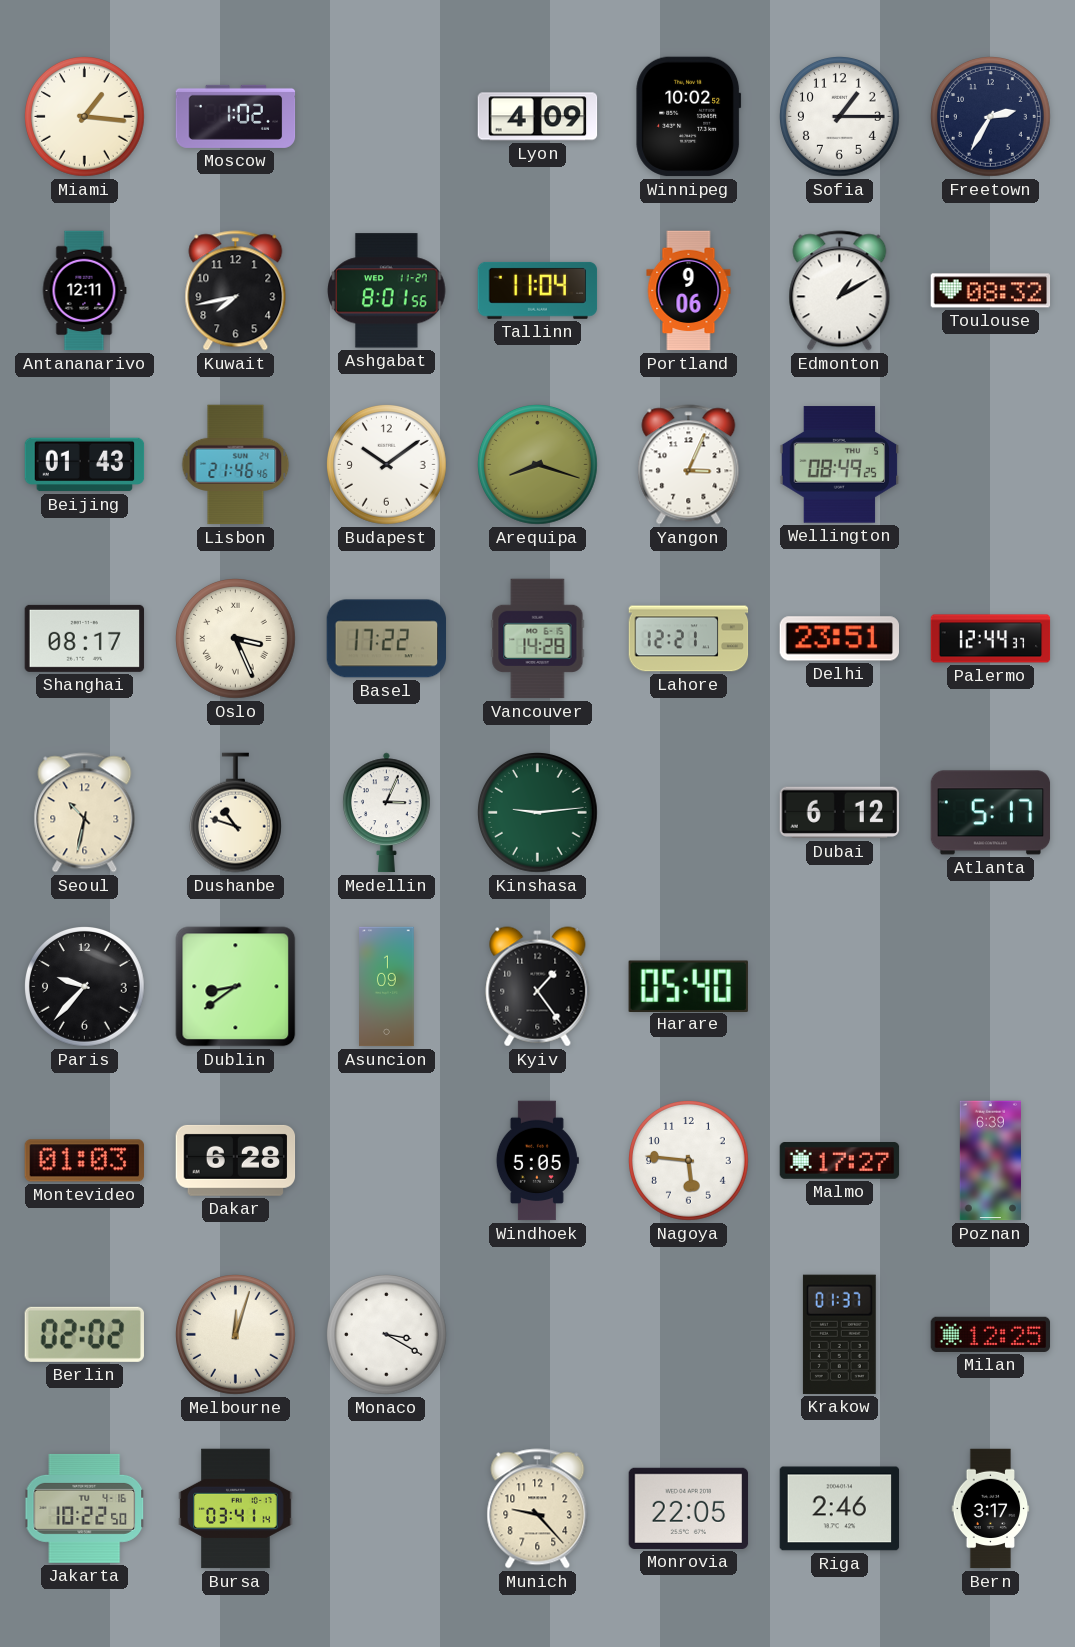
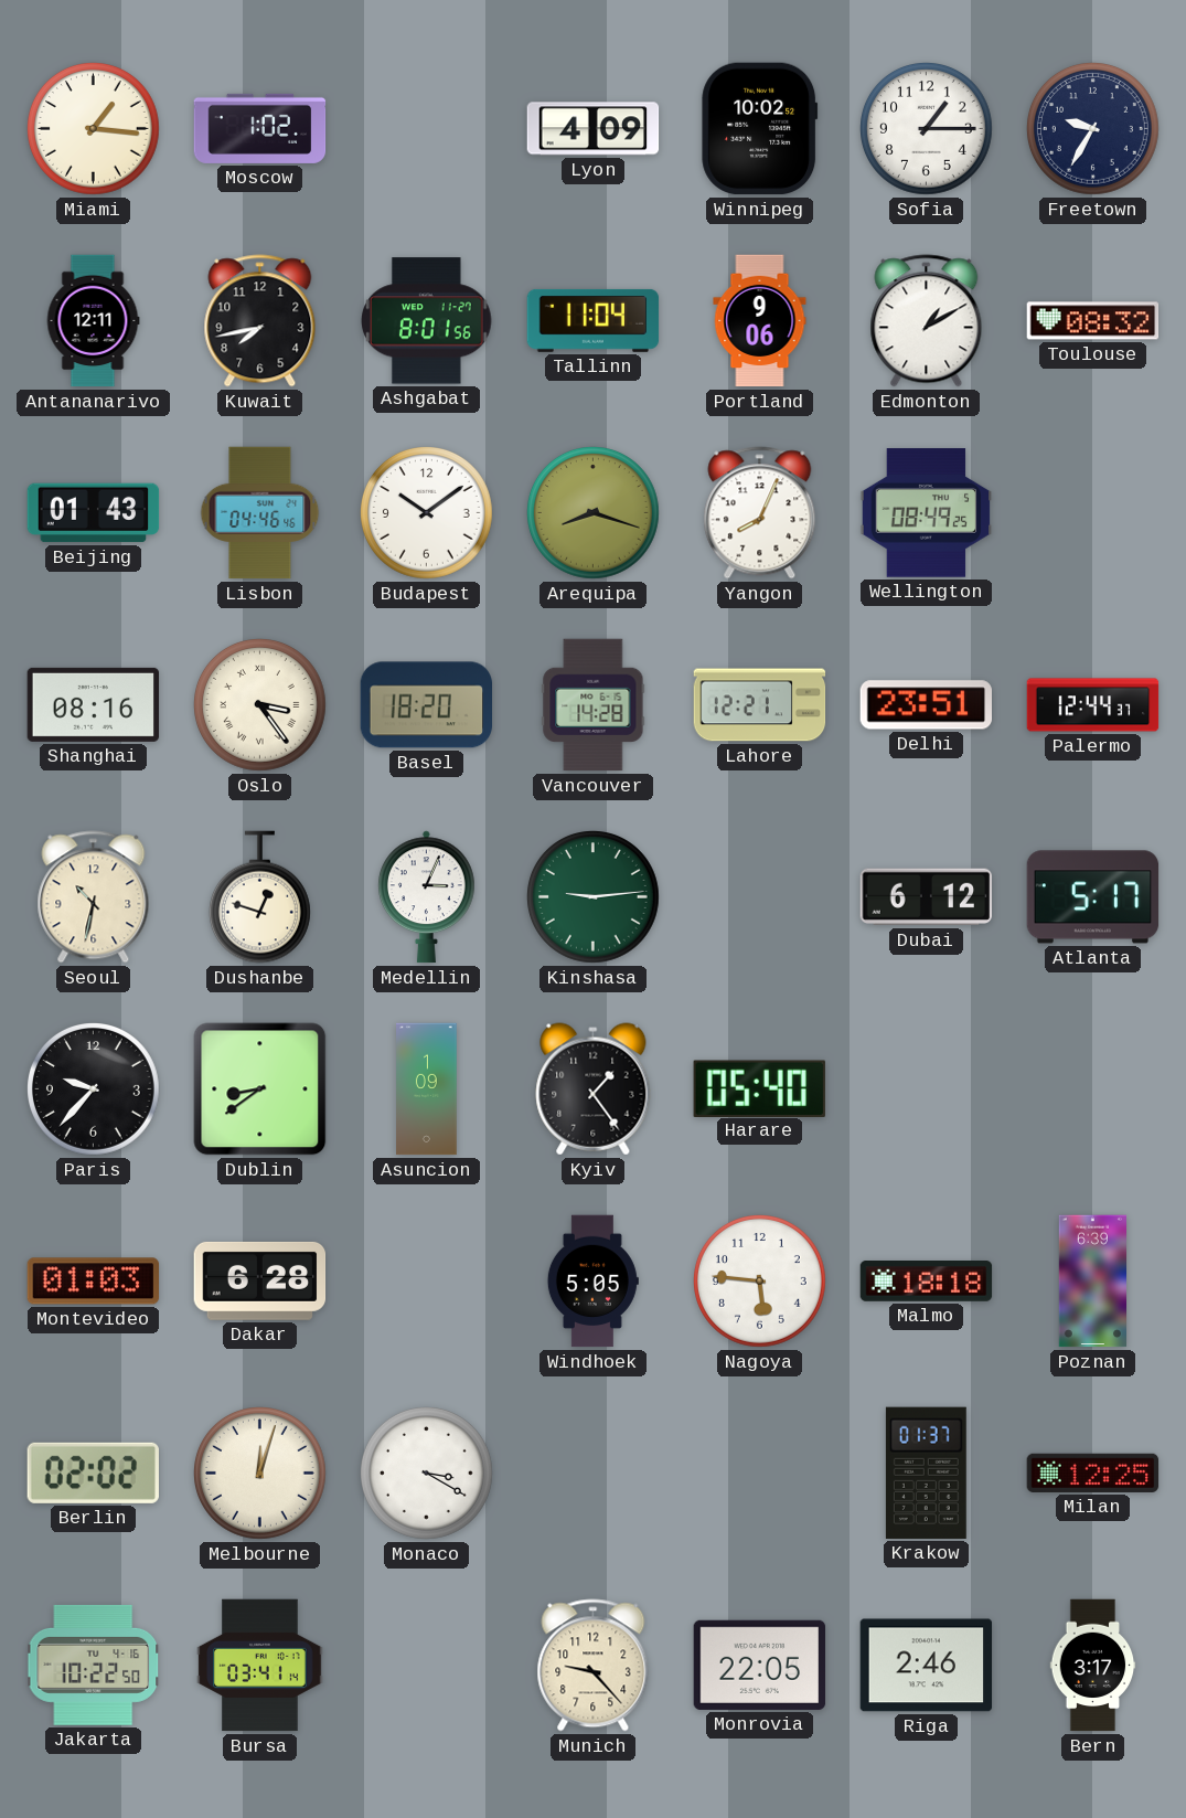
Freetown: 2:35 -> 9:35
Lisbon: 21:46 -> 04:46
Yangon: 3:04 -> 8:04
Shanghai: 08:17 -> 08:16
Oslo: 3:26 -> 3:24
Basel: 17:22 -> 18:20
Dushanbe: 10:48 -> 12:48
Malmo: 17:27 -> 18:18
